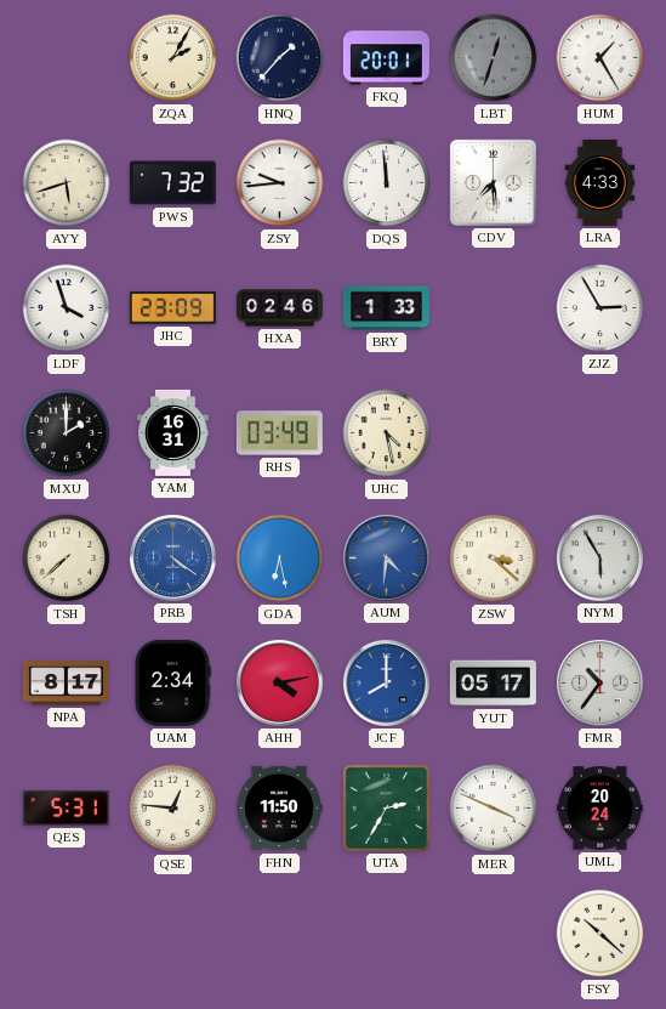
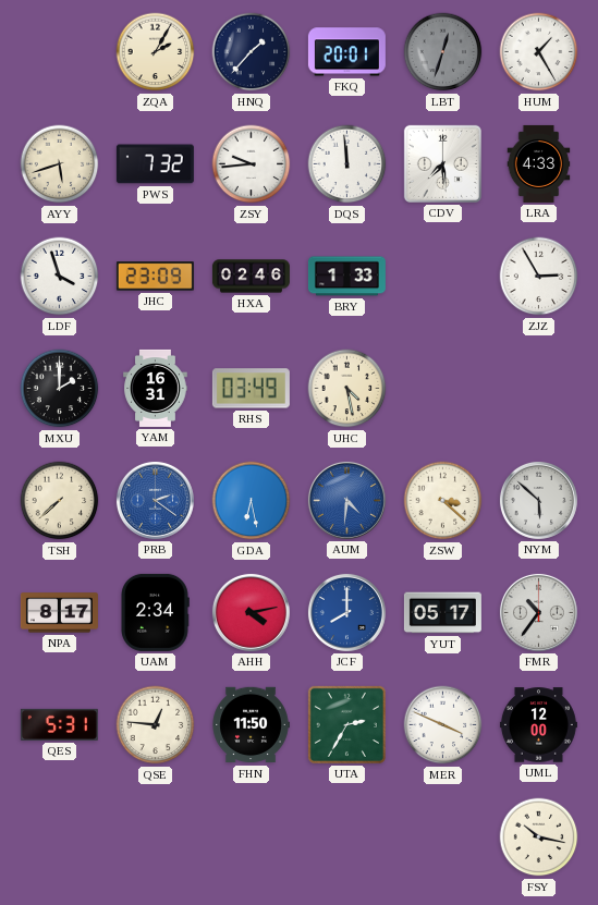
PRB: 4:21 -> 2:21
NYM: 5:55 -> 5:52
UML: 20:24 -> 12:00
FSY: 10:22 -> 10:17
